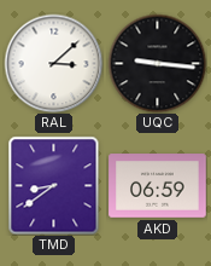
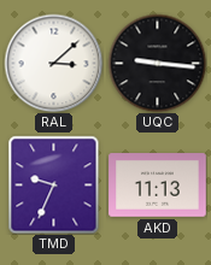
TMD: 8:39 -> 9:34
AKD: 06:59 -> 11:13
